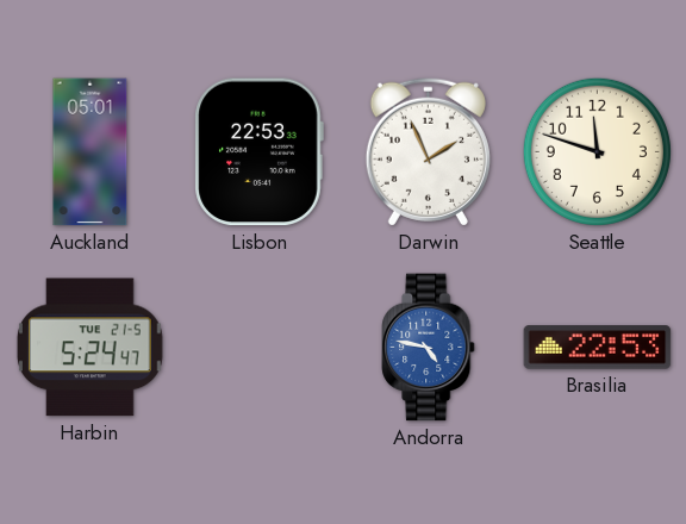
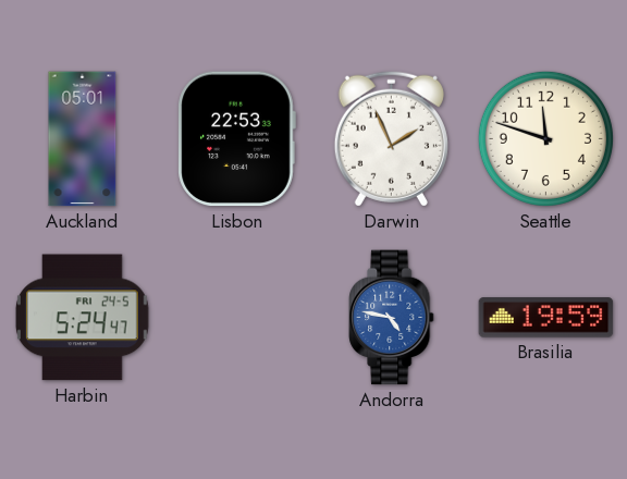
Harbin date: TUE 21-5 -> FRI 24-5
Brasilia: 22:53 -> 19:59
